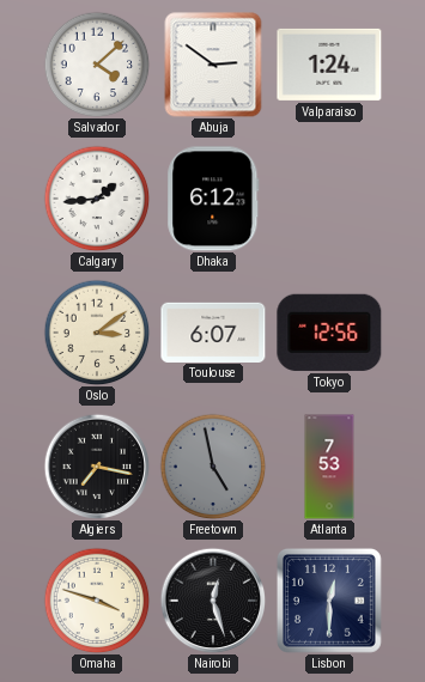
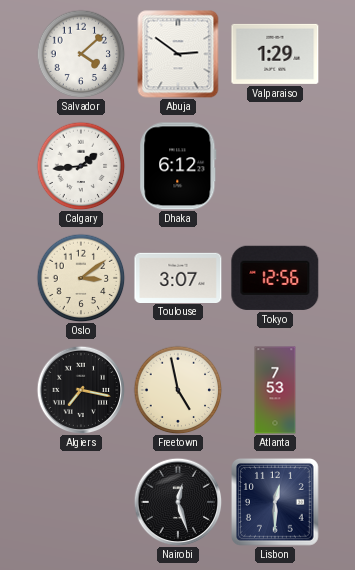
Valparaiso: 1:24 -> 1:29
Toulouse: 6:07 -> 3:07
Freetown dial: grey -> cream
Omaha: 3:48 -> none
